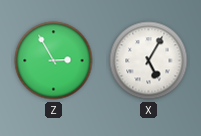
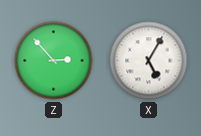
Z: 2:55 -> 2:53
